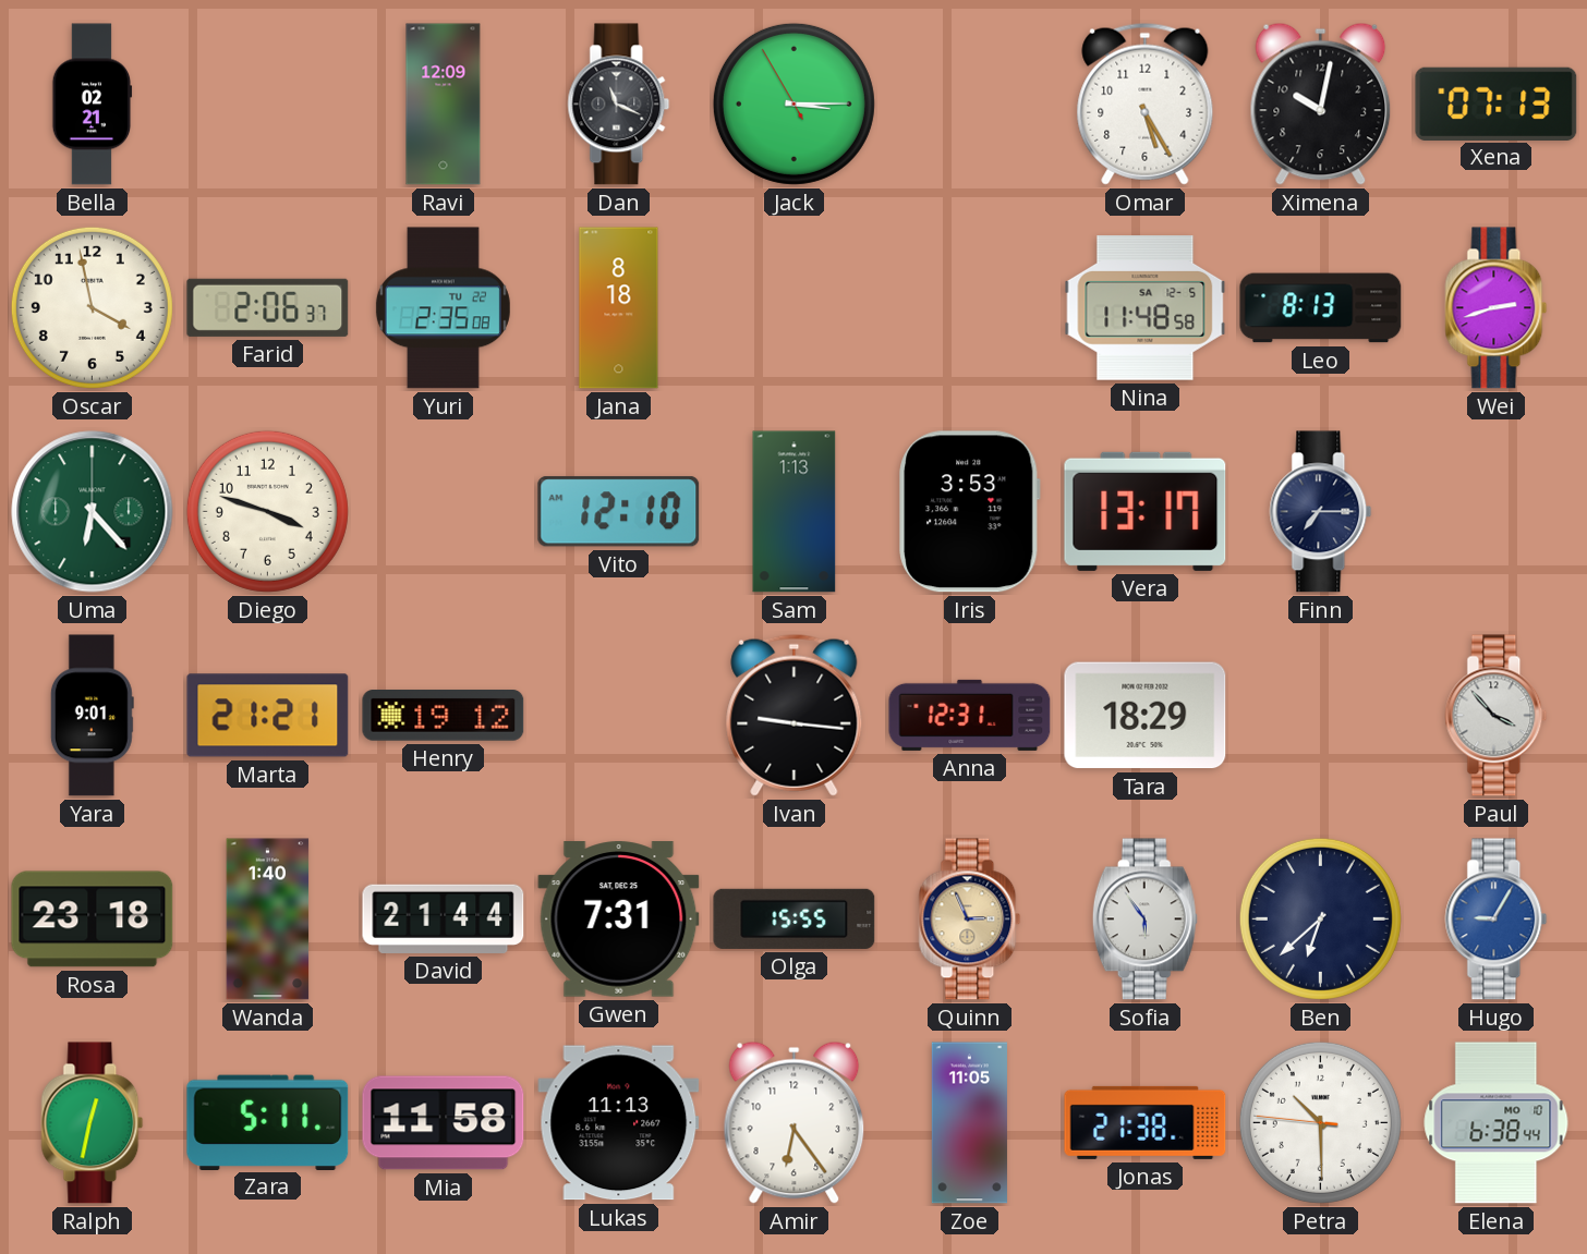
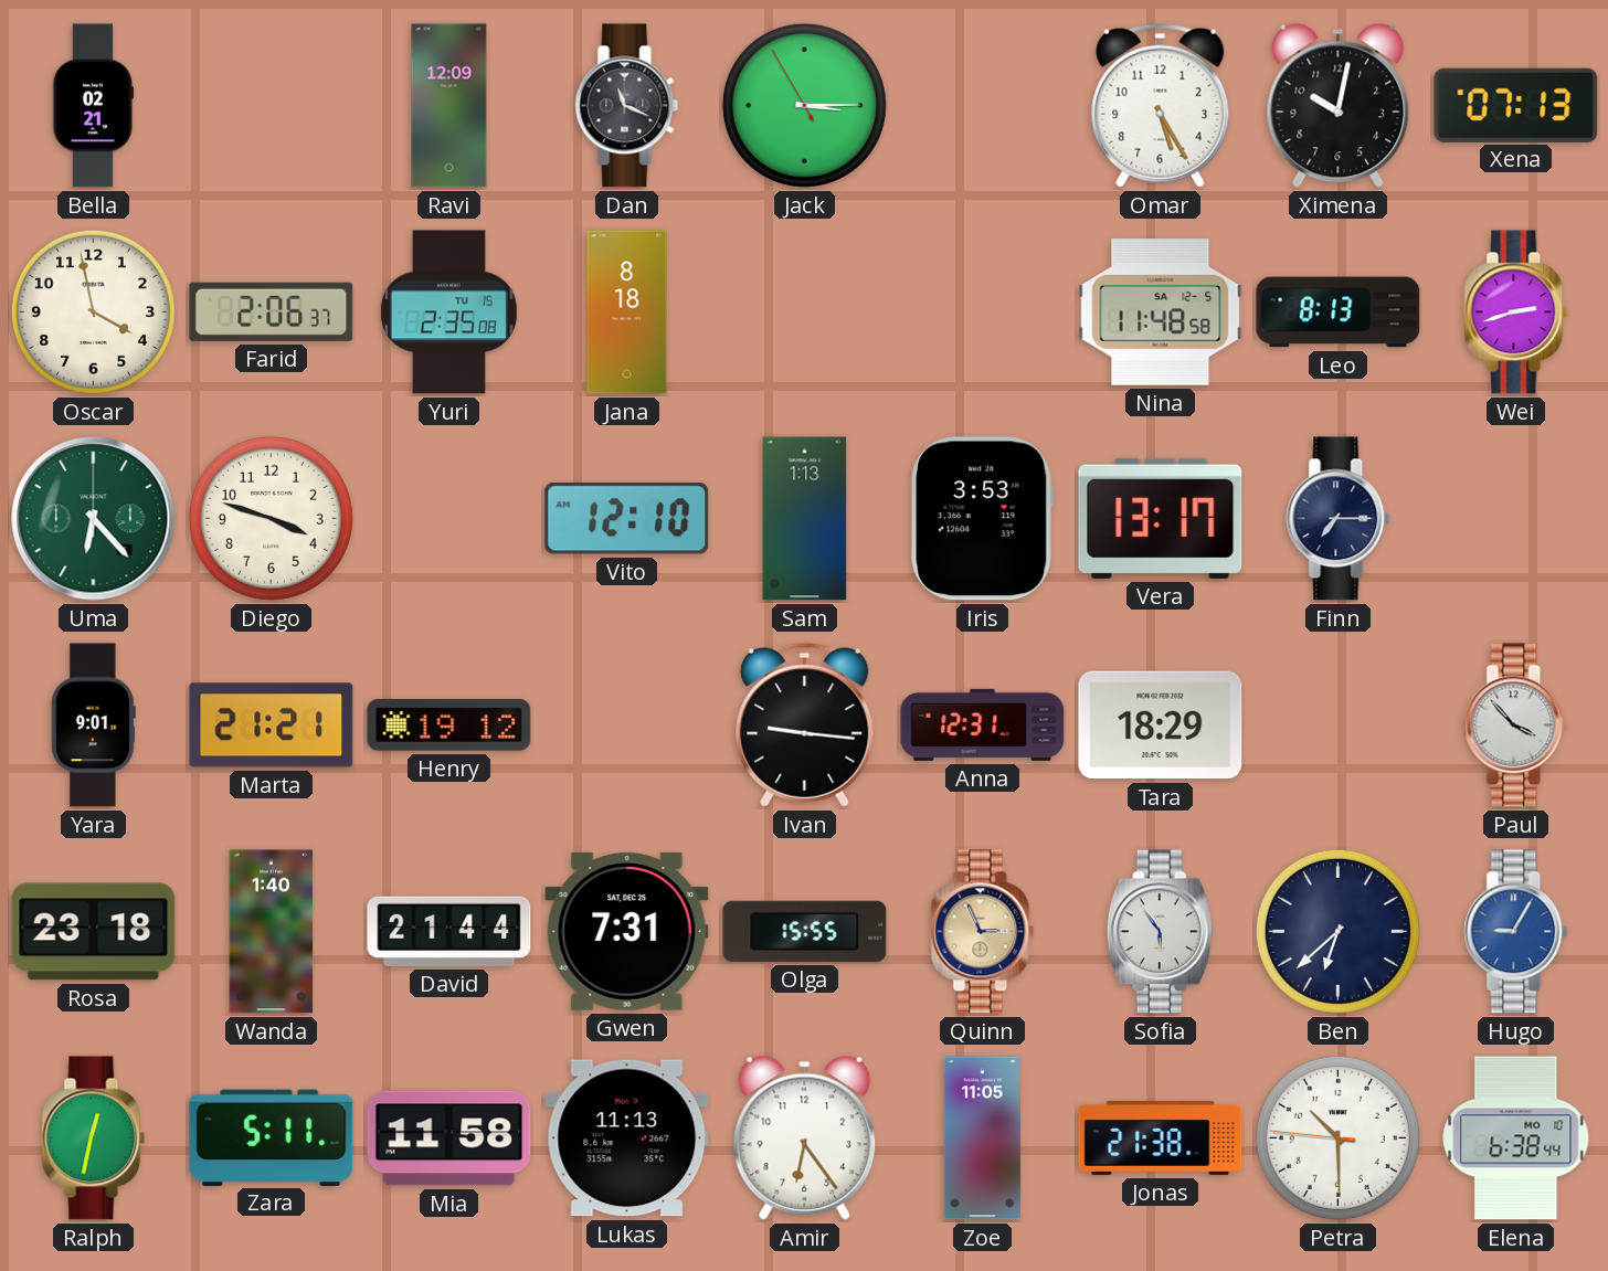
Yuri date: TU 22 -> TU 15
